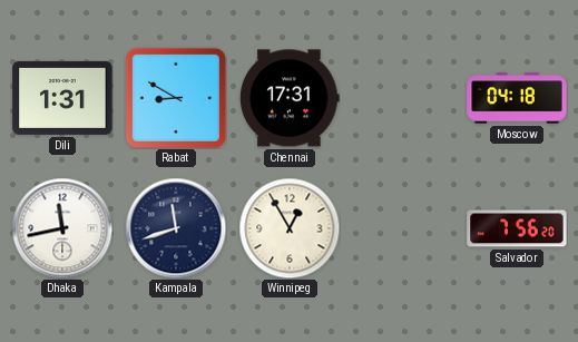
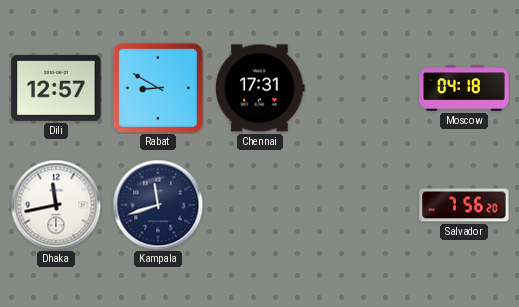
Dili: 1:31 -> 12:57
Winnipeg: 12:55 -> none
